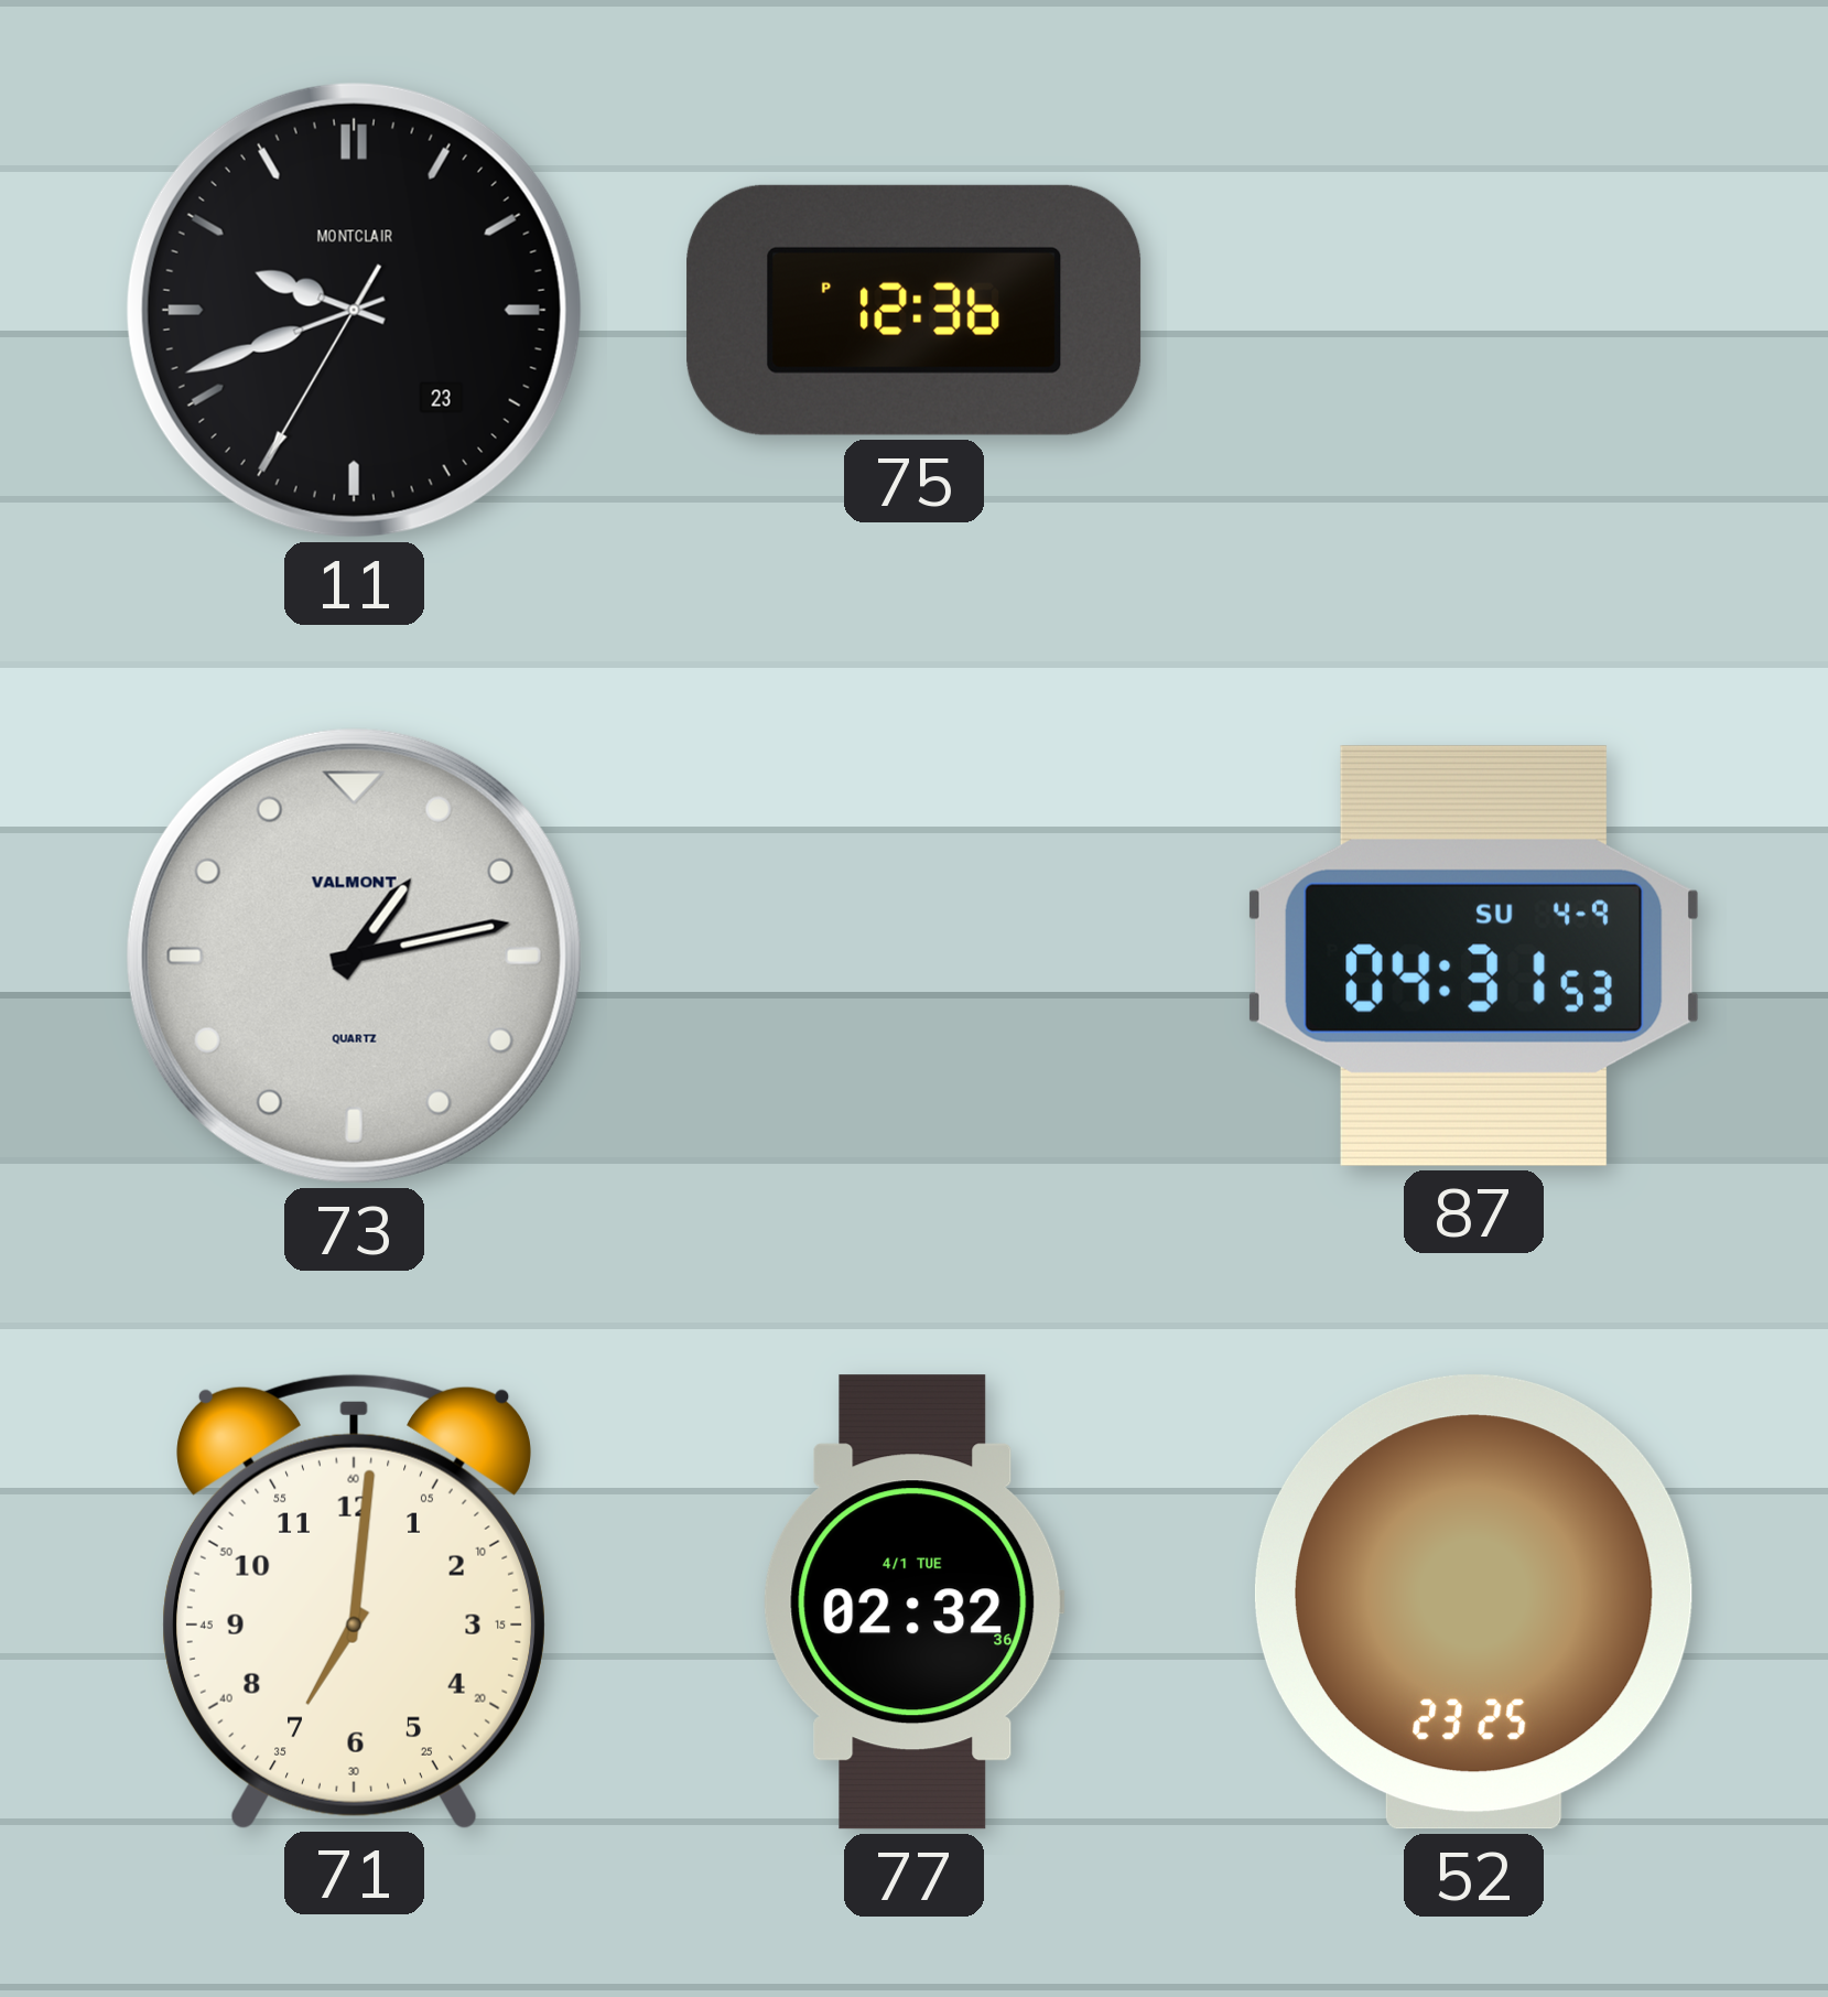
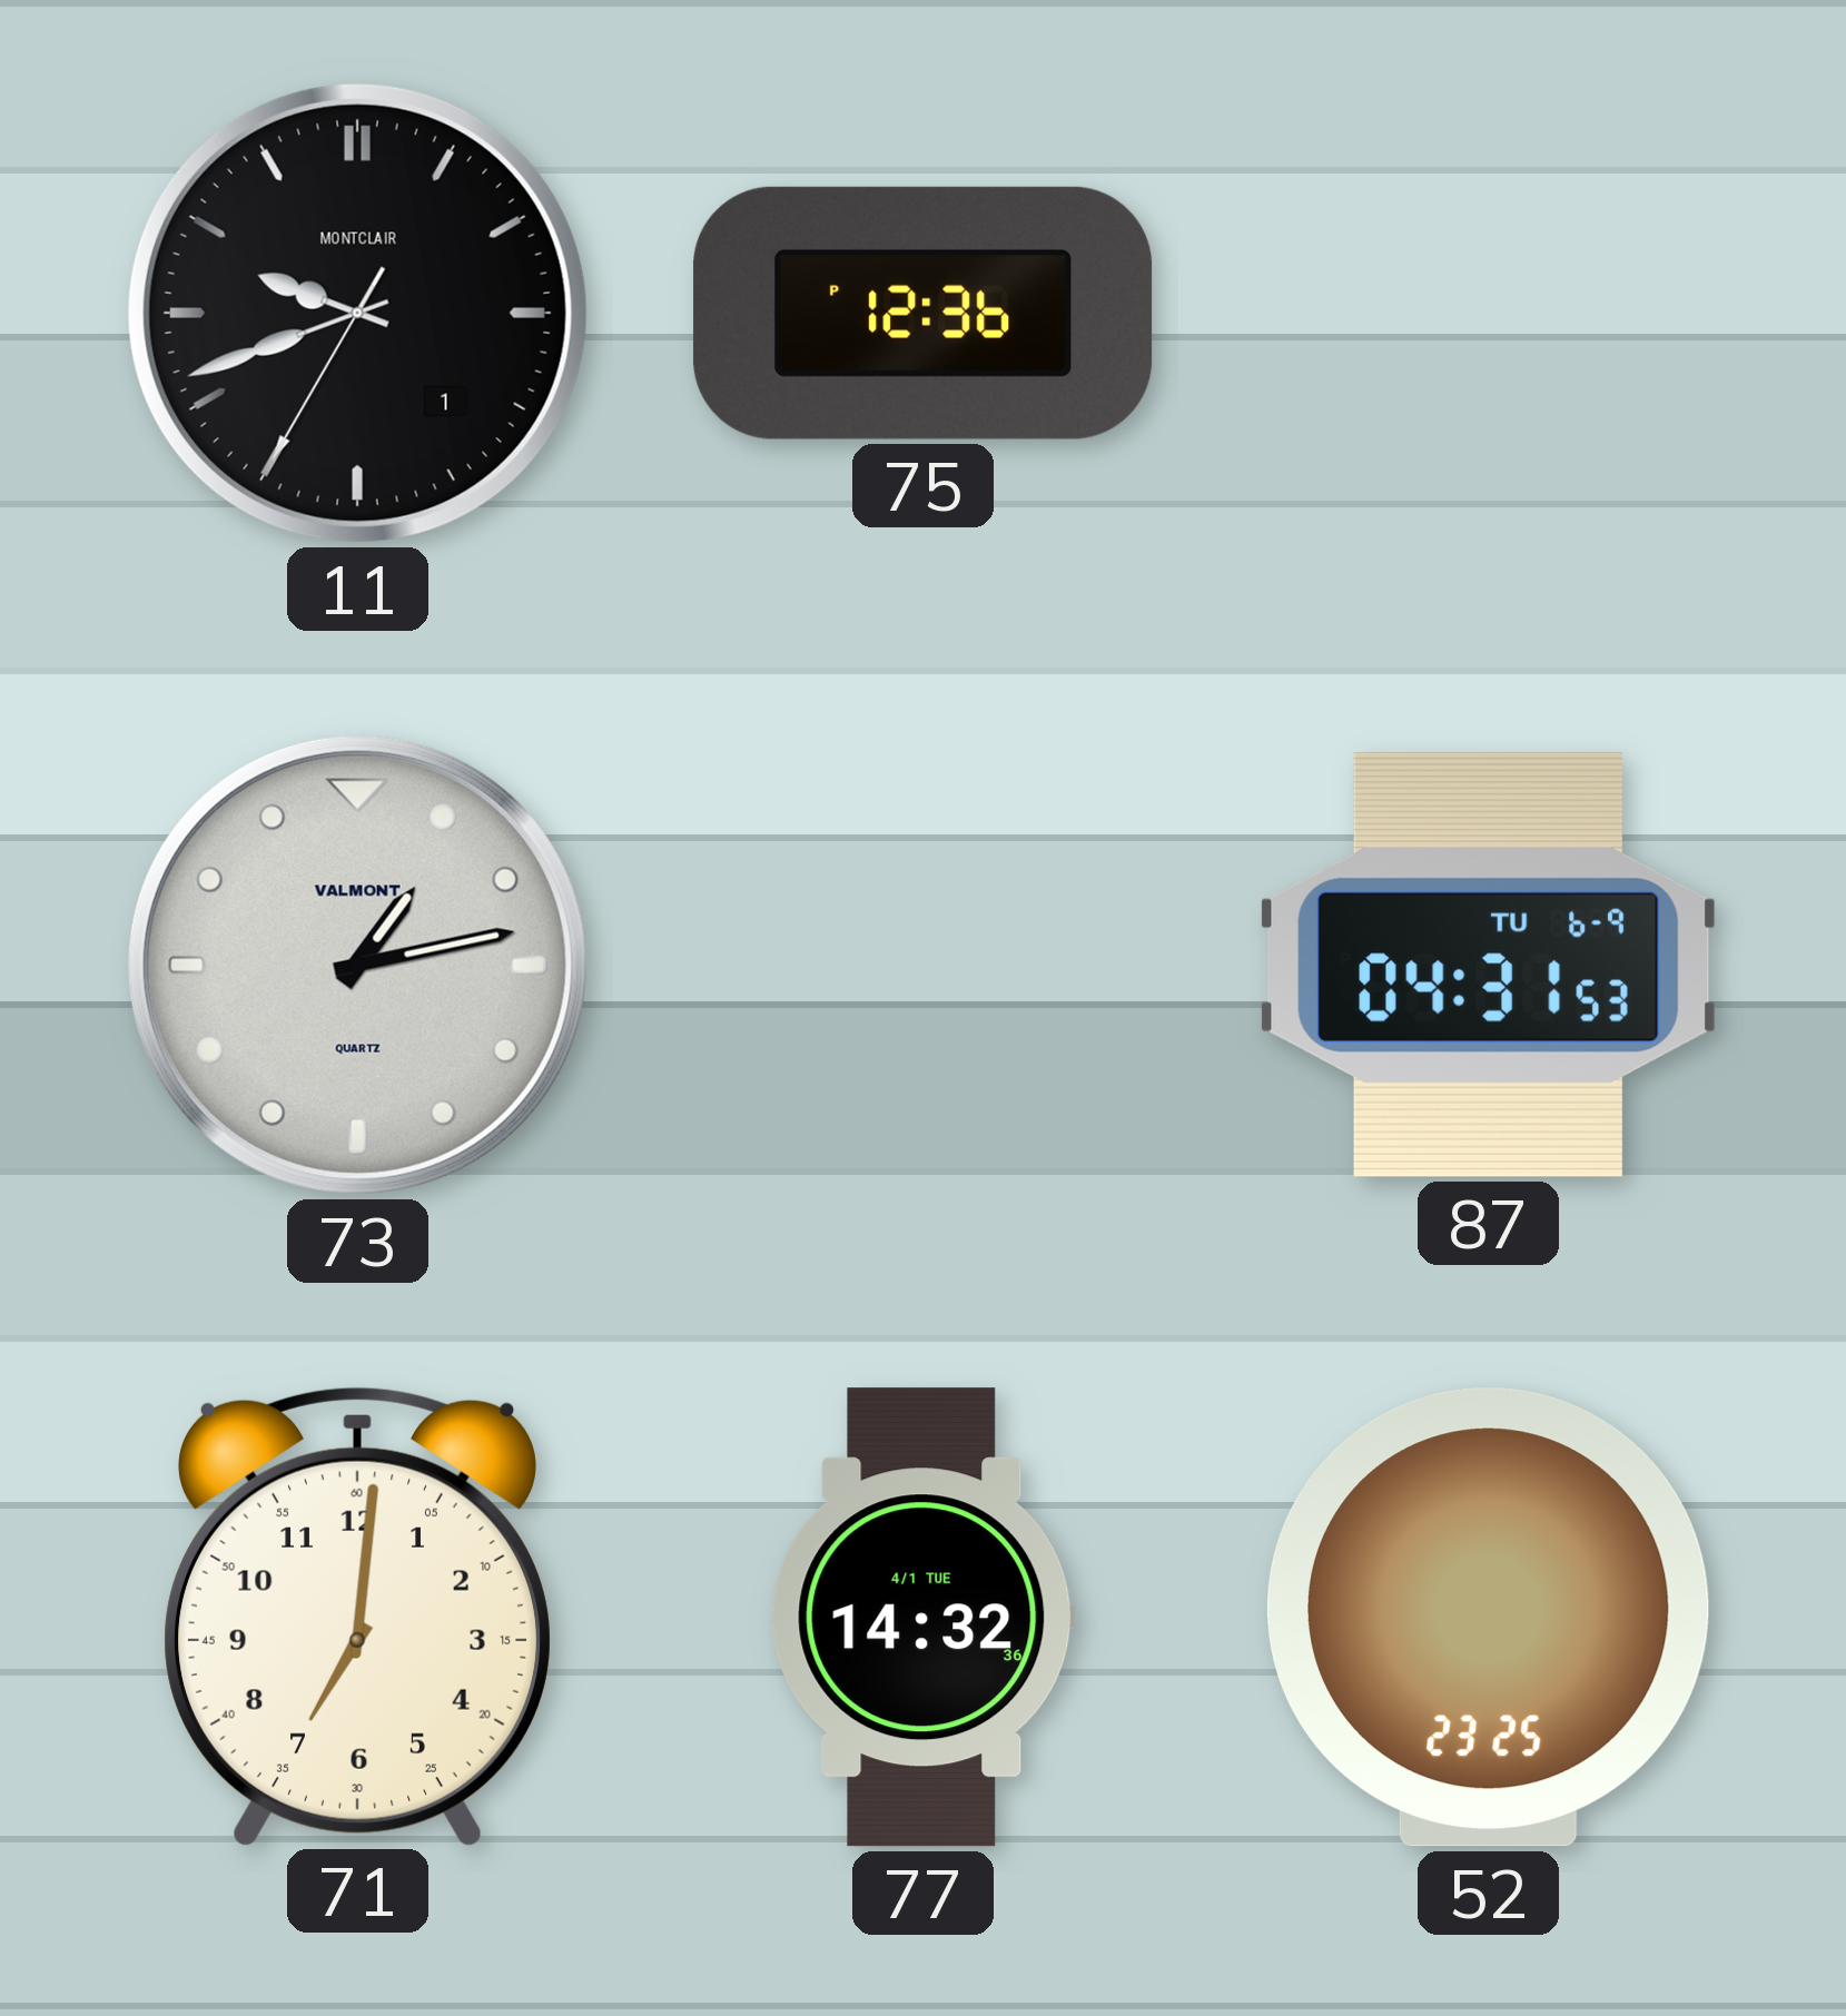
11 date: 23 -> 1
87 date: SU 4-9 -> TU 6-9
77: 02:32 -> 14:32
